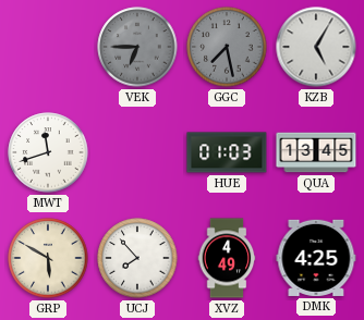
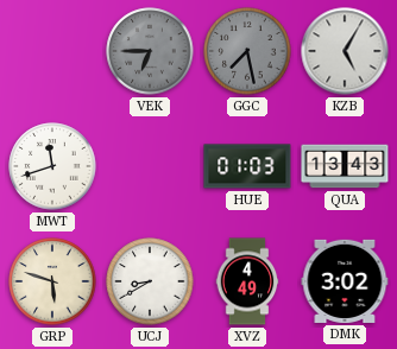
QUA: 13:45 -> 13:43
GRP: 5:50 -> 5:48
UCJ: 7:53 -> 8:40
DMK: 4:25 -> 3:02
